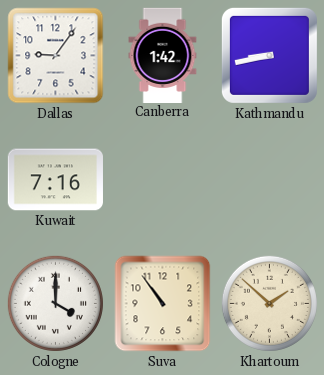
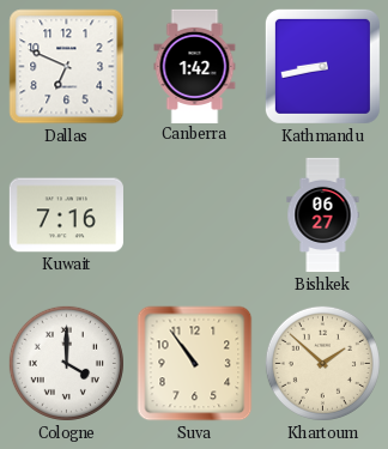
Dallas: 9:06 -> 6:49
Bishkek: none -> 06:27
